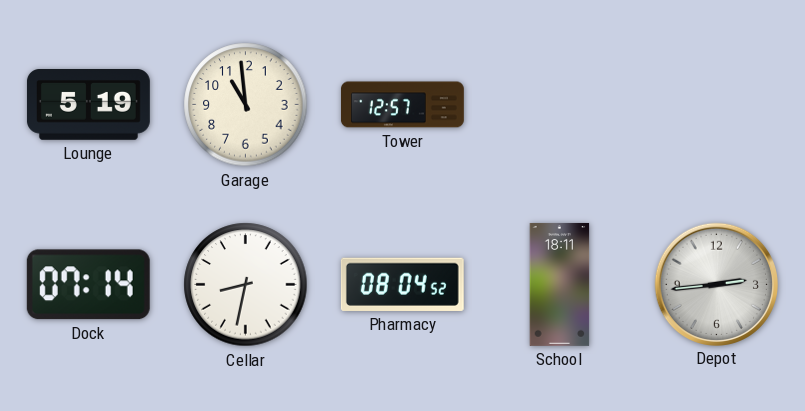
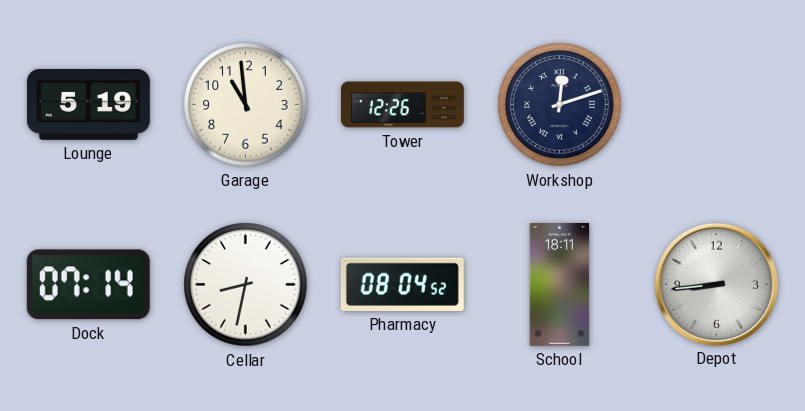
Tower: 12:57 -> 12:26
Workshop: none -> 12:12
Depot: 2:44 -> 8:44
